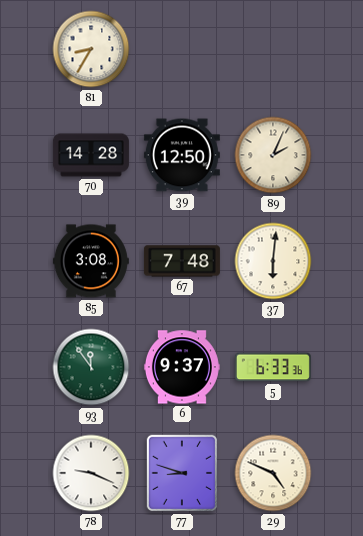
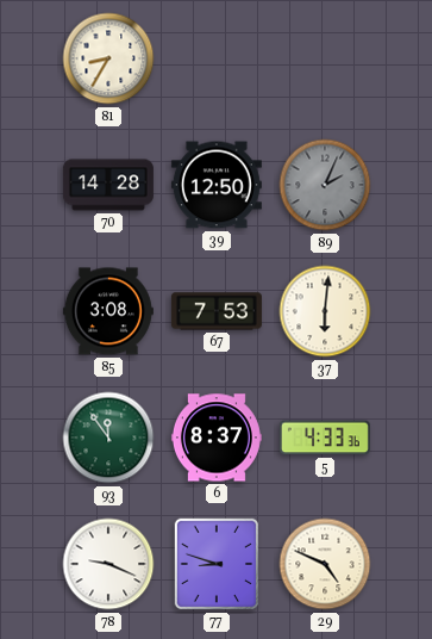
89 dial: cream -> grey
67: 7:48 -> 7:53
6: 9:37 -> 8:37
5: 6:33 -> 4:33
